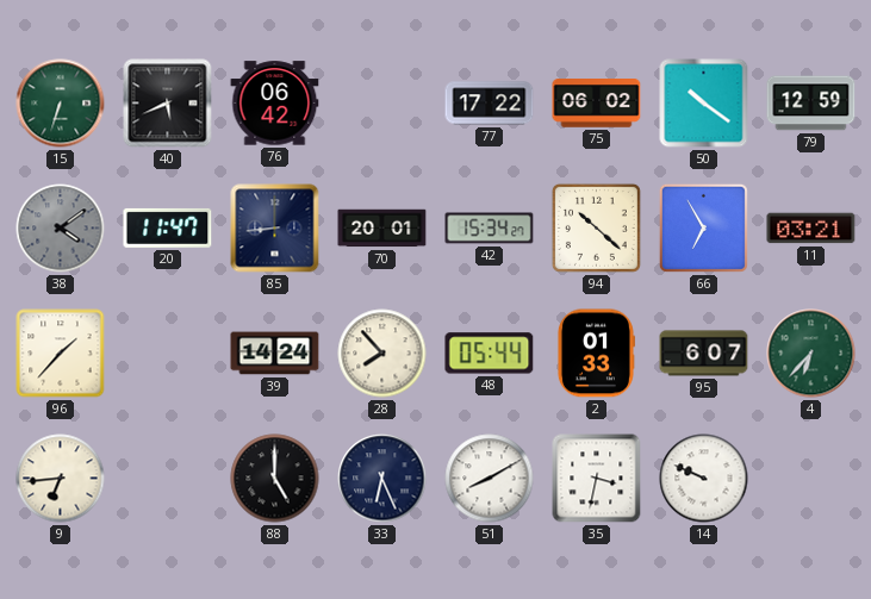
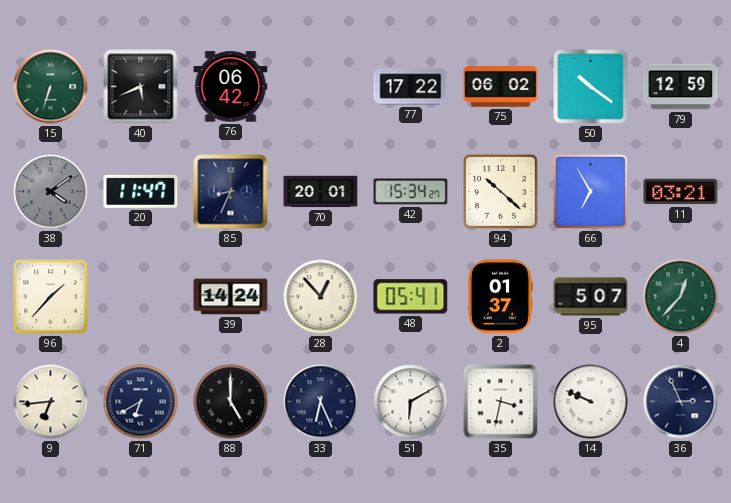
85: 8:44 -> 8:34
28: 7:53 -> 12:53
48: 05:44 -> 05:41
2: 01:33 -> 01:37
95: 6:07 -> 5:07
4: 6:37 -> 12:37
71: none -> 6:40
51: 8:10 -> 6:10
36: none -> 2:56
